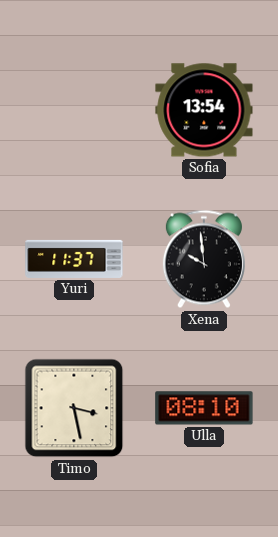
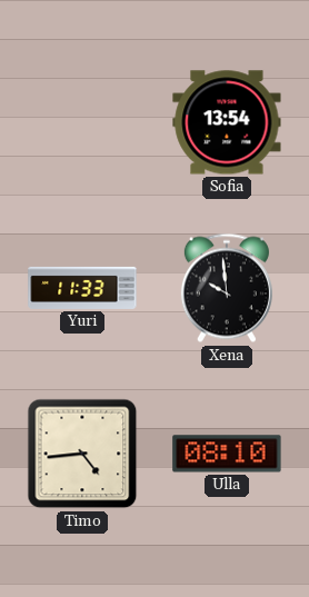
Yuri: 11:37 -> 11:33
Timo: 3:28 -> 4:44
